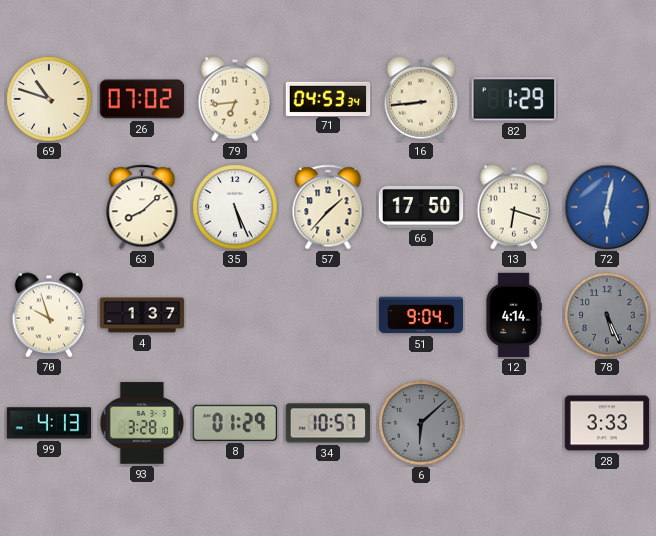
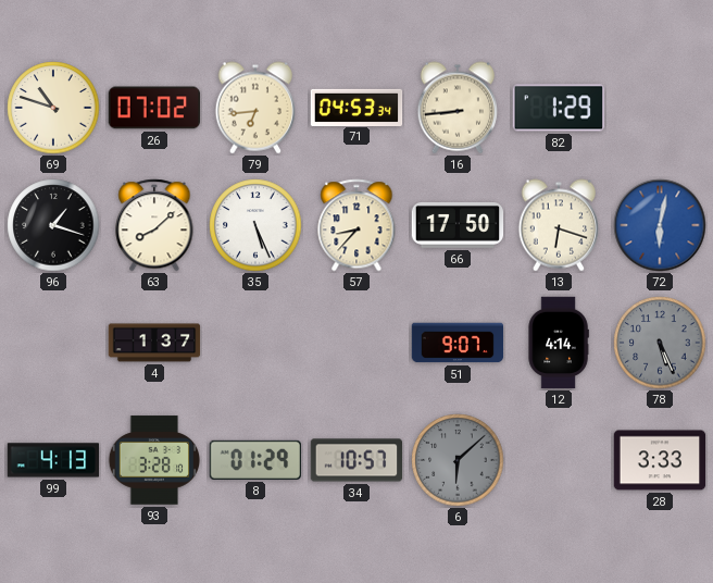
96: none -> 1:18
57: 1:37 -> 8:37
70: 9:57 -> none
51: 9:04 -> 9:07
